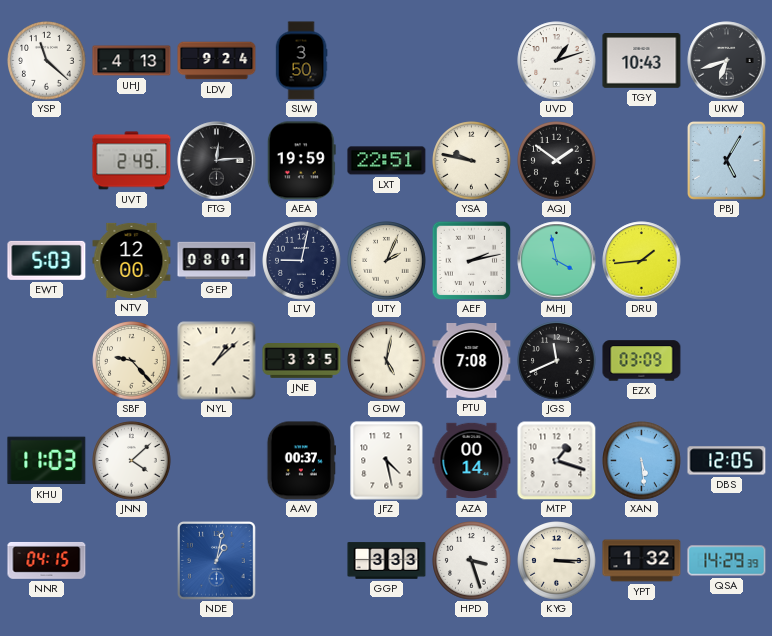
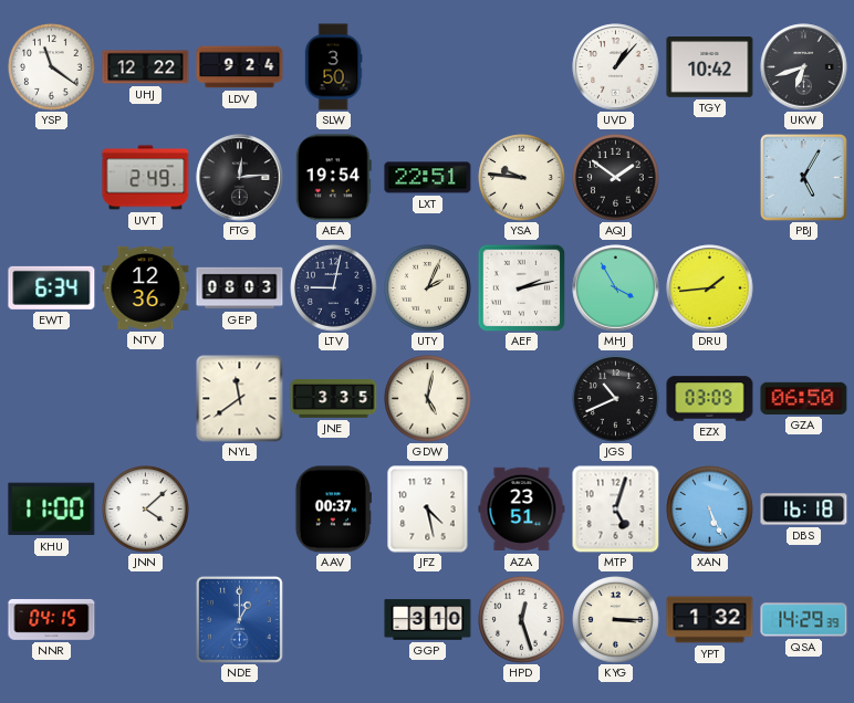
YSP: 11:22 -> 11:21
UHJ: 4:13 -> 12:22
UVD: 1:12 -> 1:07
TGY: 10:43 -> 10:42
AEA: 19:59 -> 19:54
YSA: 9:47 -> 9:46
EWT: 5:03 -> 6:34
NTV: 12:00 -> 12:36
GEP: 08:01 -> 08:03
MHJ: 3:58 -> 3:55
SBF: 9:23 -> none
NYL: 1:08 -> 11:39
PTU: 7:08 -> none
JGS: 11:41 -> 10:41
GZA: none -> 06:50
KHU: 11:03 -> 11:00
AZA: 00:14 -> 23:51
MTP: 1:18 -> 5:03
XAN: 5:29 -> 5:26
DBS: 12:05 -> 16:18
NDE: 1:02 -> 1:00
GGP: 3:33 -> 3:10
HPD: 3:27 -> 12:27
